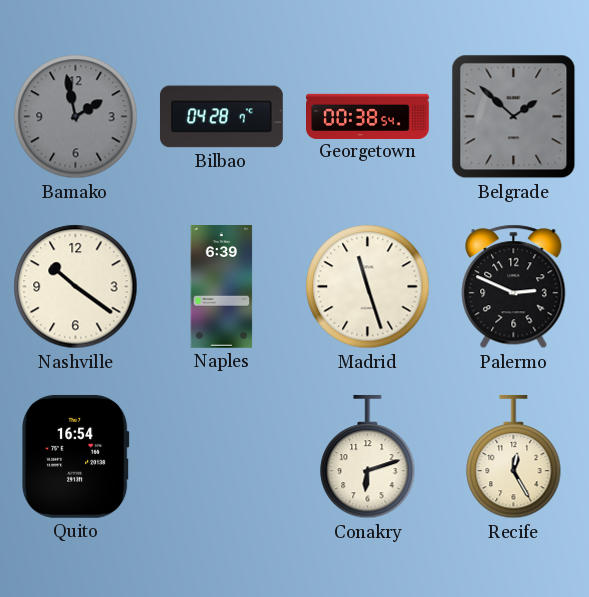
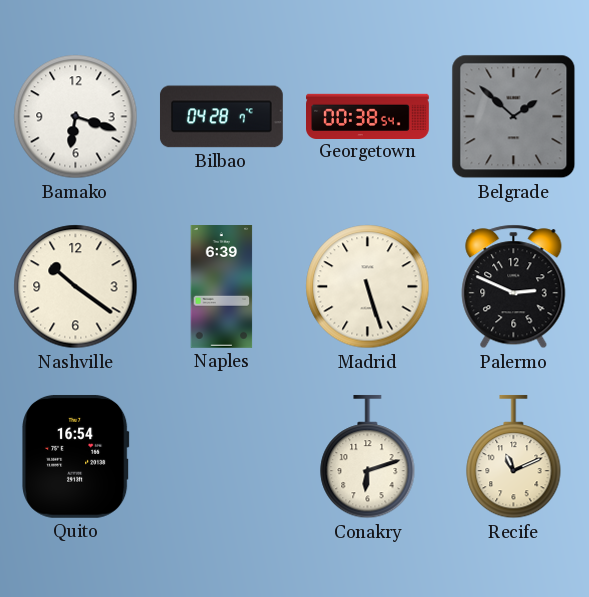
Bamako: 1:58 -> 6:18
Bamako dial: grey -> white
Madrid: 11:27 -> 5:27
Recife: 12:25 -> 11:11
